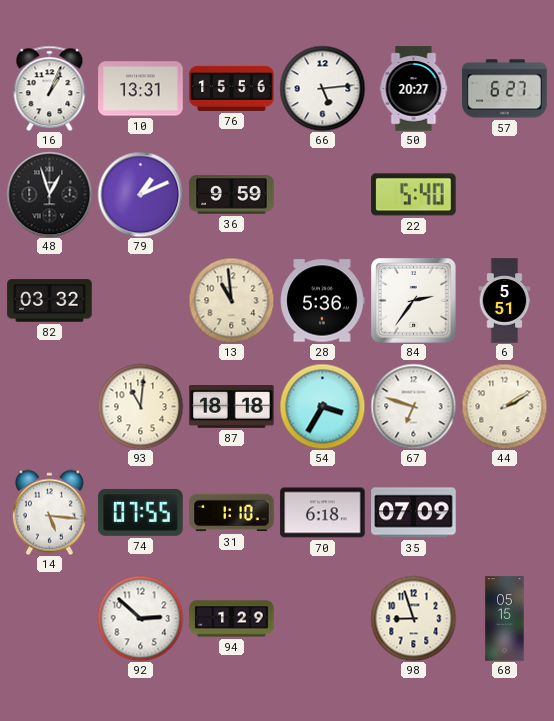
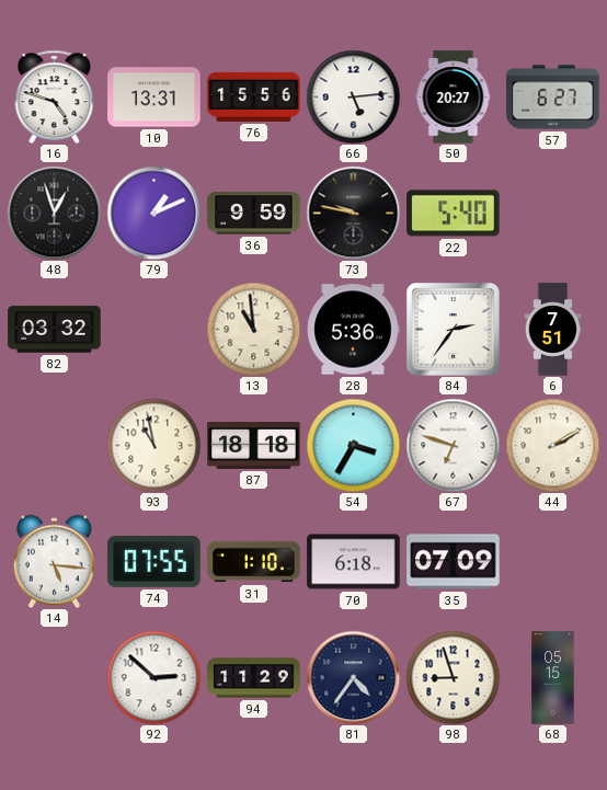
16: 1:04 -> 4:48
73: none -> 9:47
6: 5:51 -> 7:51
93: 11:01 -> 10:58
94: 1:29 -> 11:29
81: none -> 4:36
